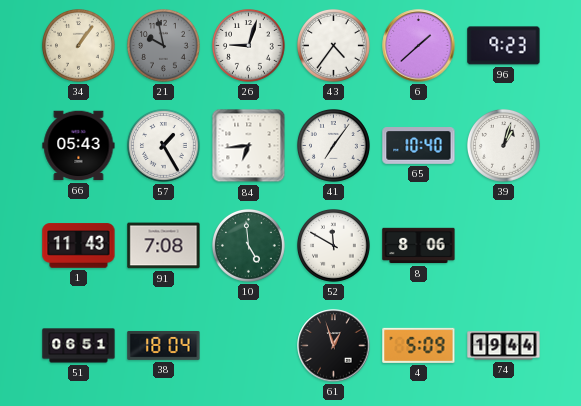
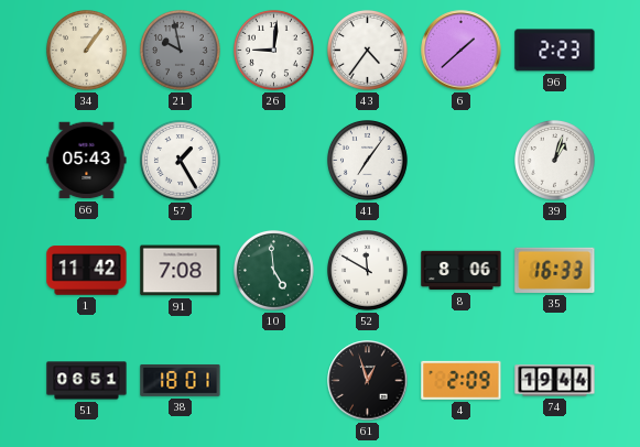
26: 9:03 -> 9:01
96: 9:23 -> 2:23
84: 6:44 -> none
65: 10:40 -> none
1: 11:43 -> 11:42
35: none -> 16:33
38: 18:04 -> 18:01
4: 5:09 -> 2:09
